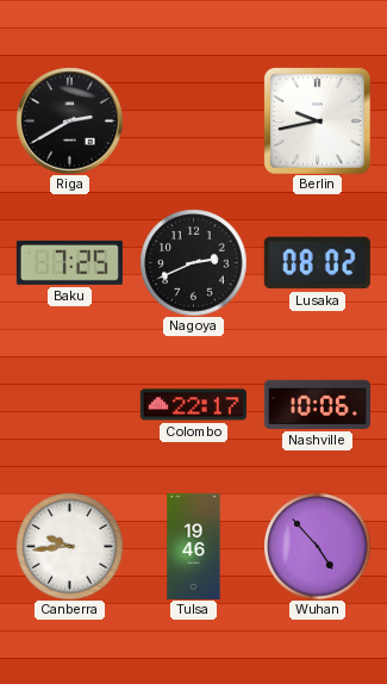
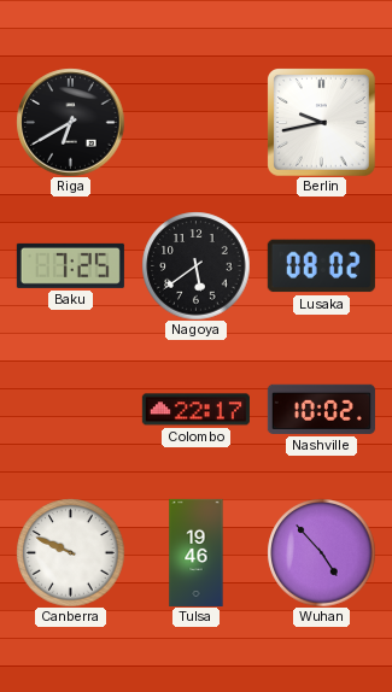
Riga: 2:40 -> 6:40
Nagoya: 2:41 -> 5:39
Nashville: 10:06 -> 10:02
Canberra: 9:44 -> 9:49
